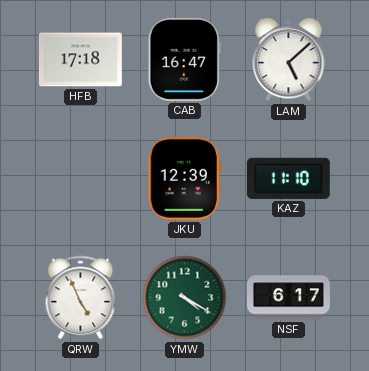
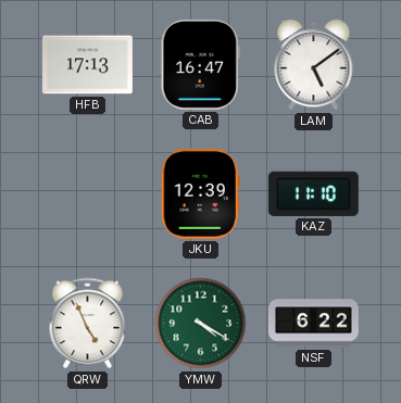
HFB: 17:18 -> 17:13
LAM: 5:08 -> 5:09
NSF: 6:17 -> 6:22
